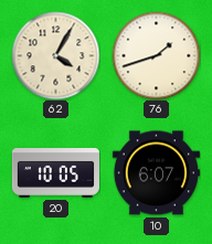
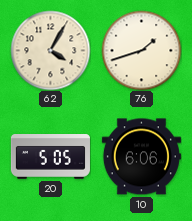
20: 10:05 -> 5:05
10: 6:07 -> 6:06
